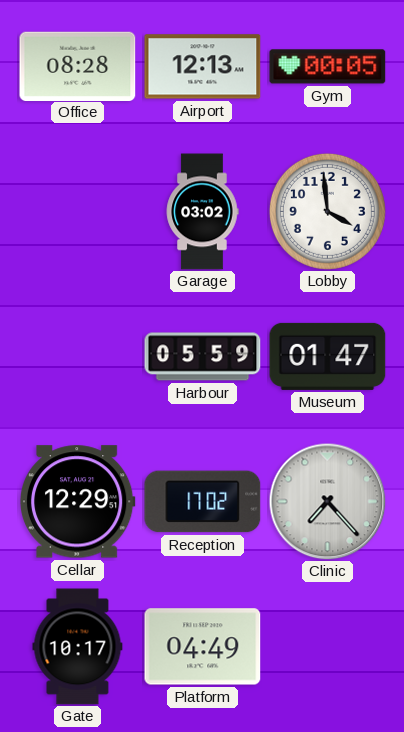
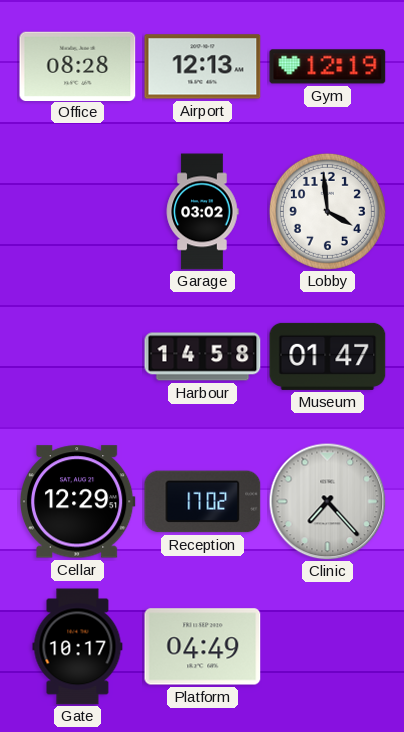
Gym: 00:05 -> 12:19
Harbour: 05:59 -> 14:58
